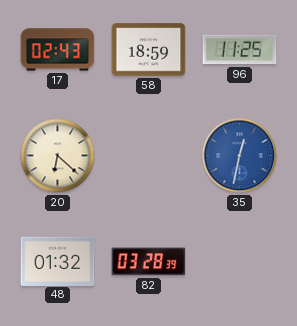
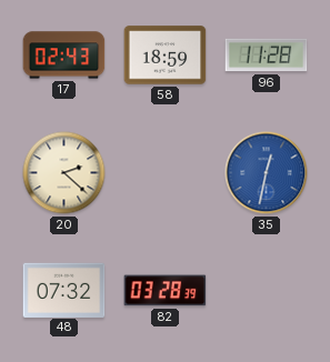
96: 11:25 -> 11:28
20: 6:22 -> 2:22
48: 01:32 -> 07:32
